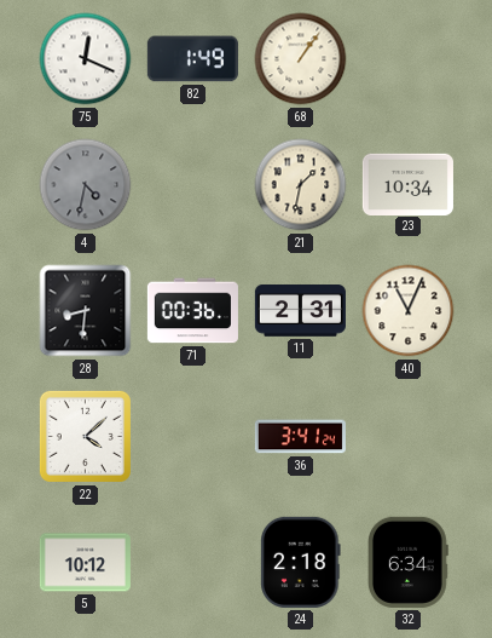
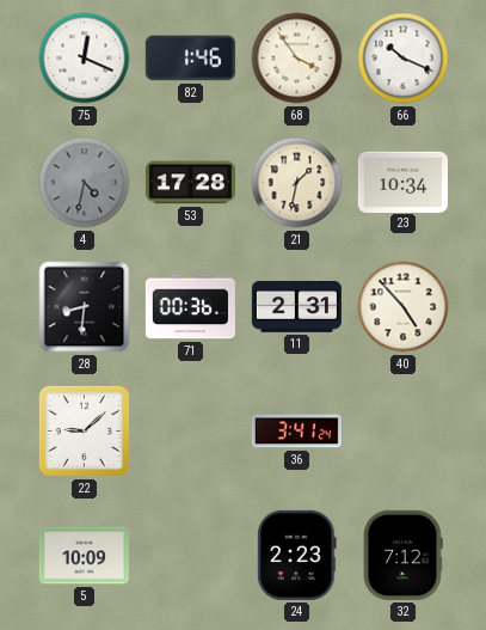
82: 1:49 -> 1:46
68: 1:06 -> 3:54
66: none -> 10:19
53: none -> 17:28
40: 11:04 -> 4:53
22: 4:08 -> 9:08
5: 10:12 -> 10:09
24: 2:18 -> 2:23
32: 6:34 -> 7:12
